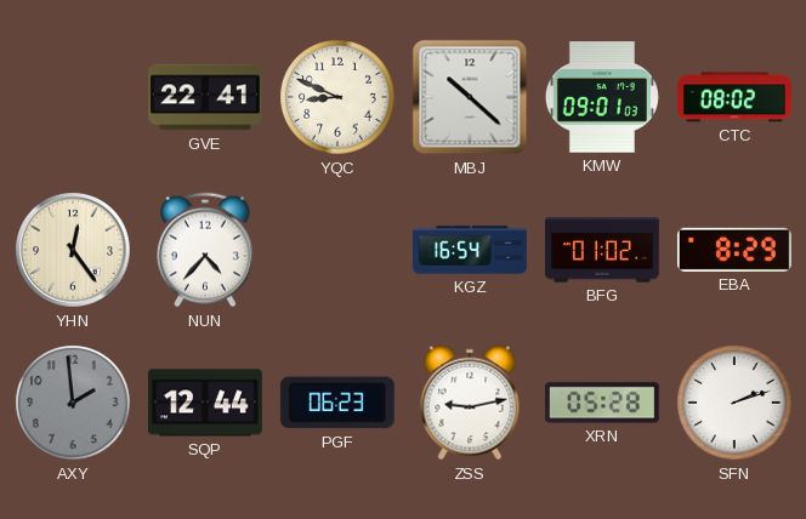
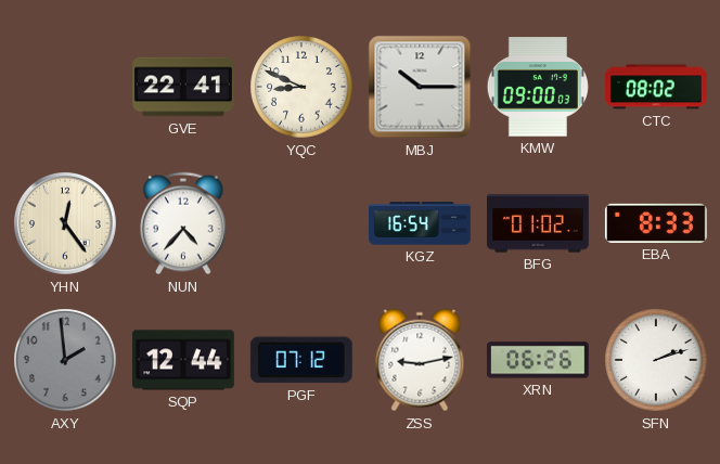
MBJ: 10:22 -> 10:15
KMW: 09:01 -> 09:00
EBA: 8:29 -> 8:33
PGF: 06:23 -> 07:12
XRN: 05:28 -> 06:26
